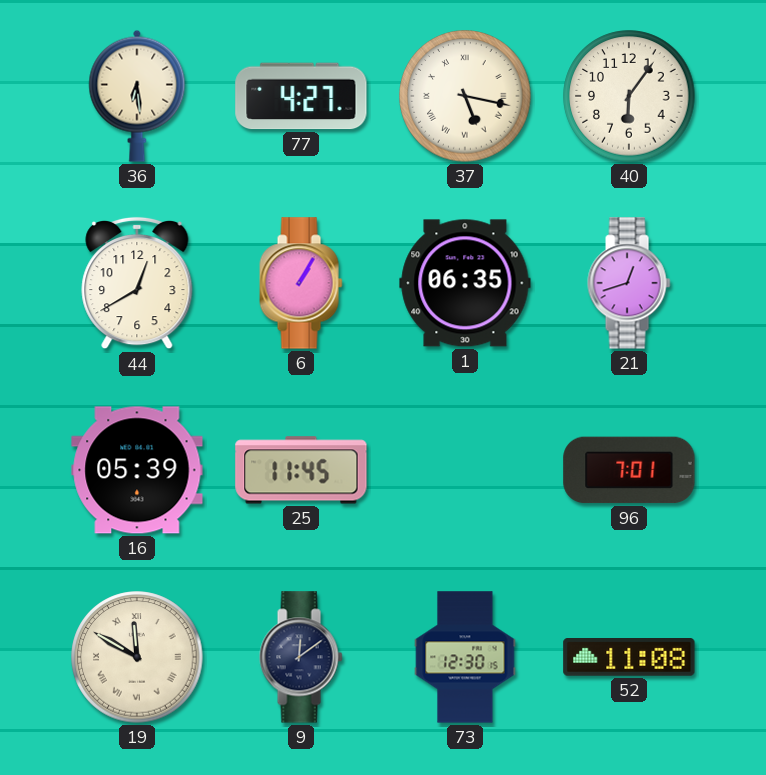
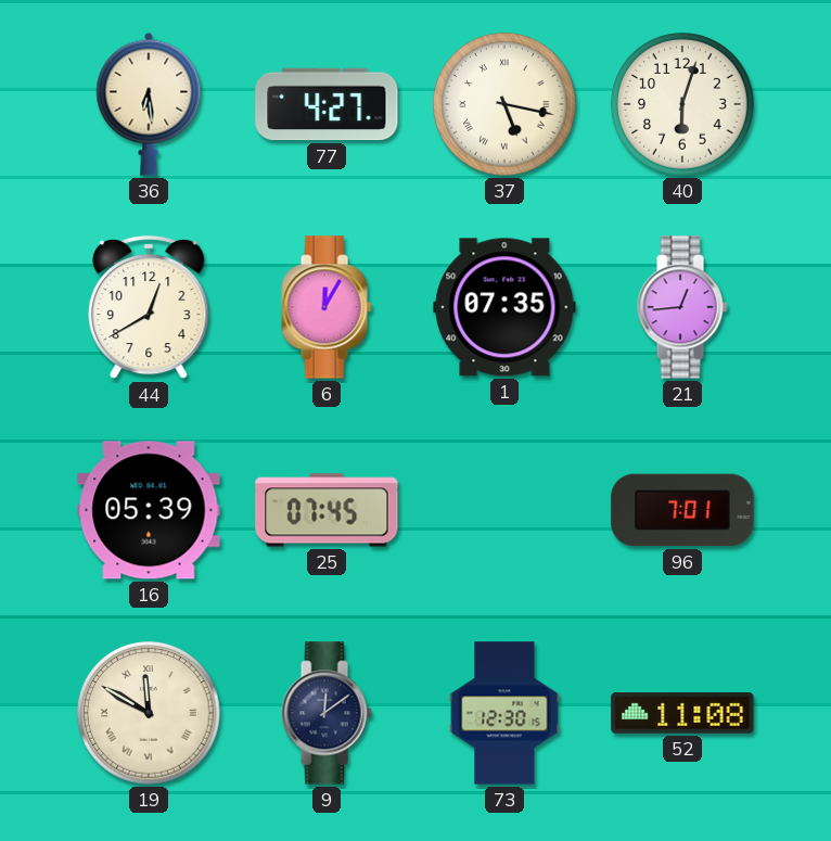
40: 6:06 -> 6:03
6: 1:05 -> 12:05
1: 06:35 -> 07:35
21: 12:42 -> 12:44
25: 11:45 -> 07:45
